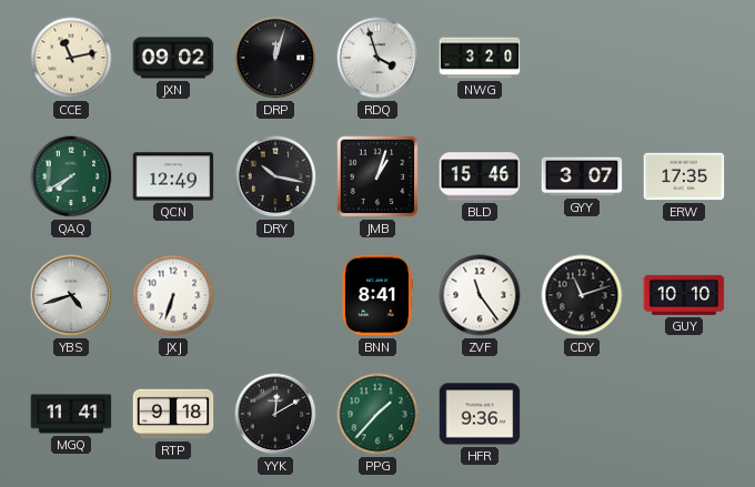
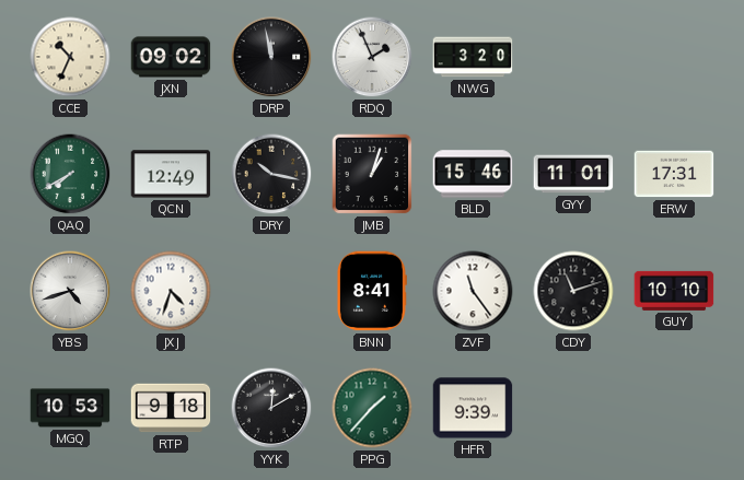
CCE: 11:13 -> 10:34
DRP: 12:03 -> 11:58
RDQ: 3:57 -> 1:56
GYY: 3:07 -> 11:01
ERW: 17:35 -> 17:31
JXJ: 6:33 -> 4:33
MGQ: 11:41 -> 10:53
HFR: 9:36 -> 9:39
